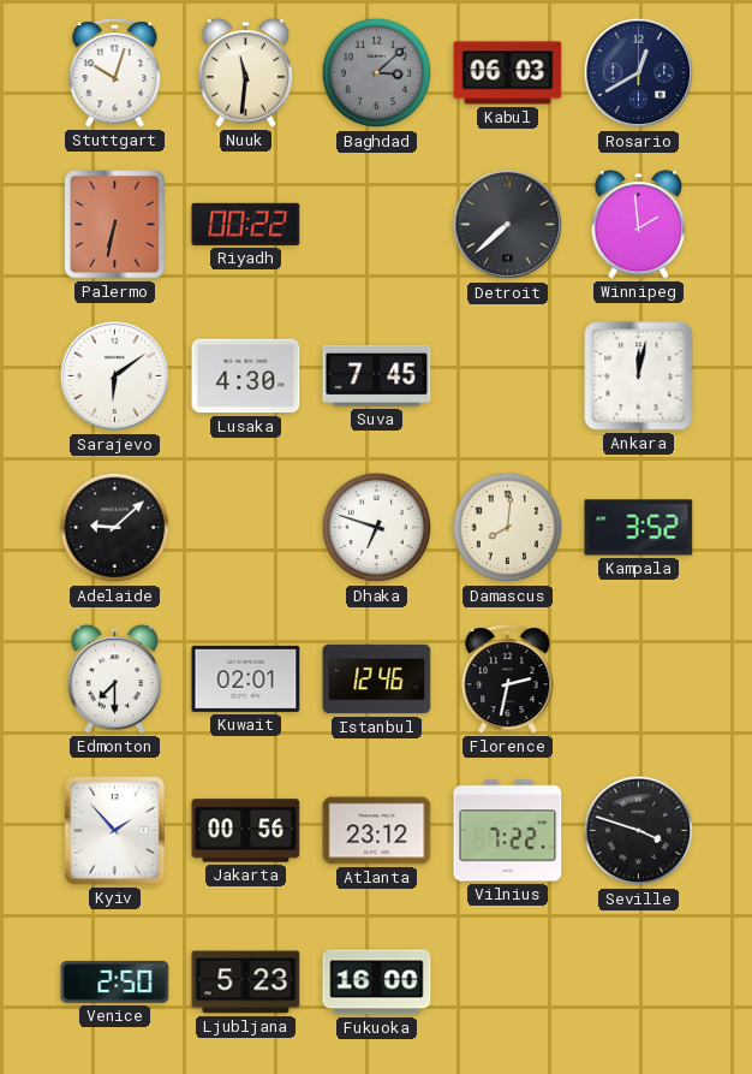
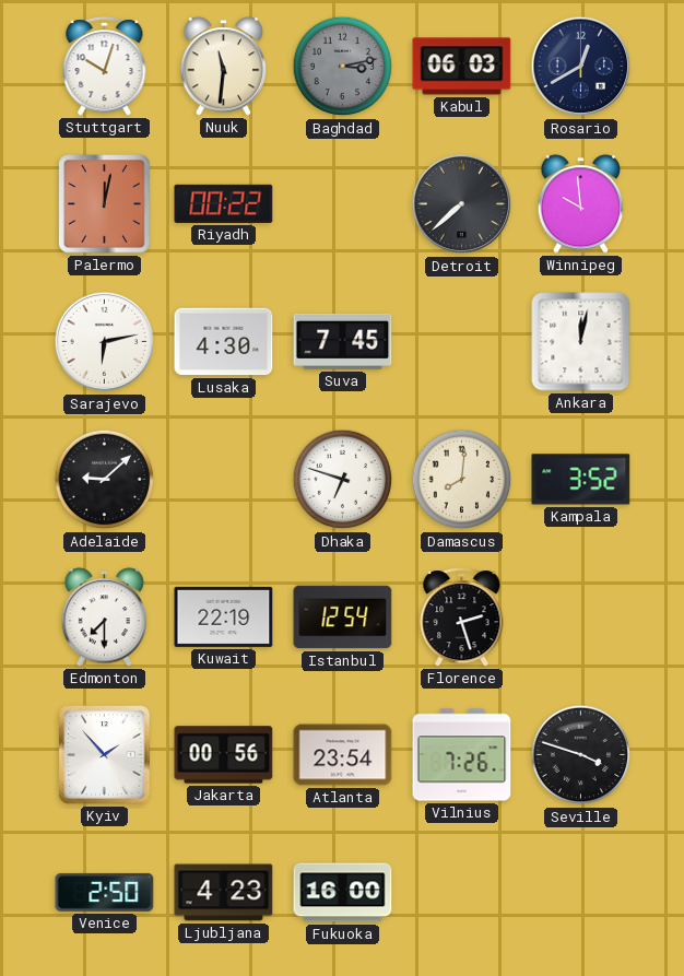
Baghdad: 3:08 -> 3:13
Palermo: 6:32 -> 12:02
Winnipeg: 1:59 -> 9:59
Sarajevo: 6:09 -> 6:13
Kuwait: 02:01 -> 22:19
Istanbul: 12:46 -> 12:54
Florence: 2:32 -> 2:27
Atlanta: 23:12 -> 23:54
Vilnius: 7:22 -> 7:26
Ljubljana: 5:23 -> 4:23
